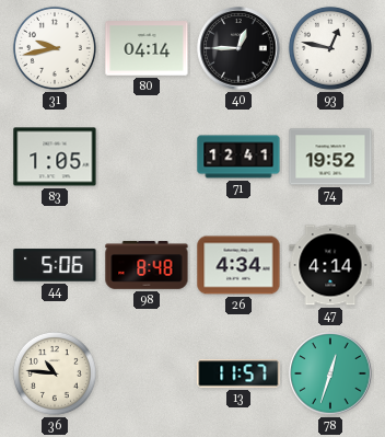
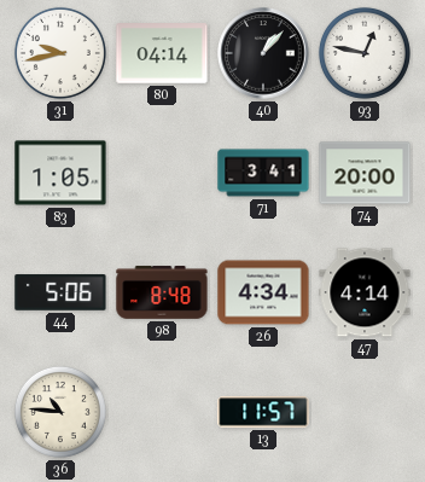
40: 12:45 -> 1:07
71: 12:41 -> 3:41
74: 19:52 -> 20:00
78: 12:33 -> none
